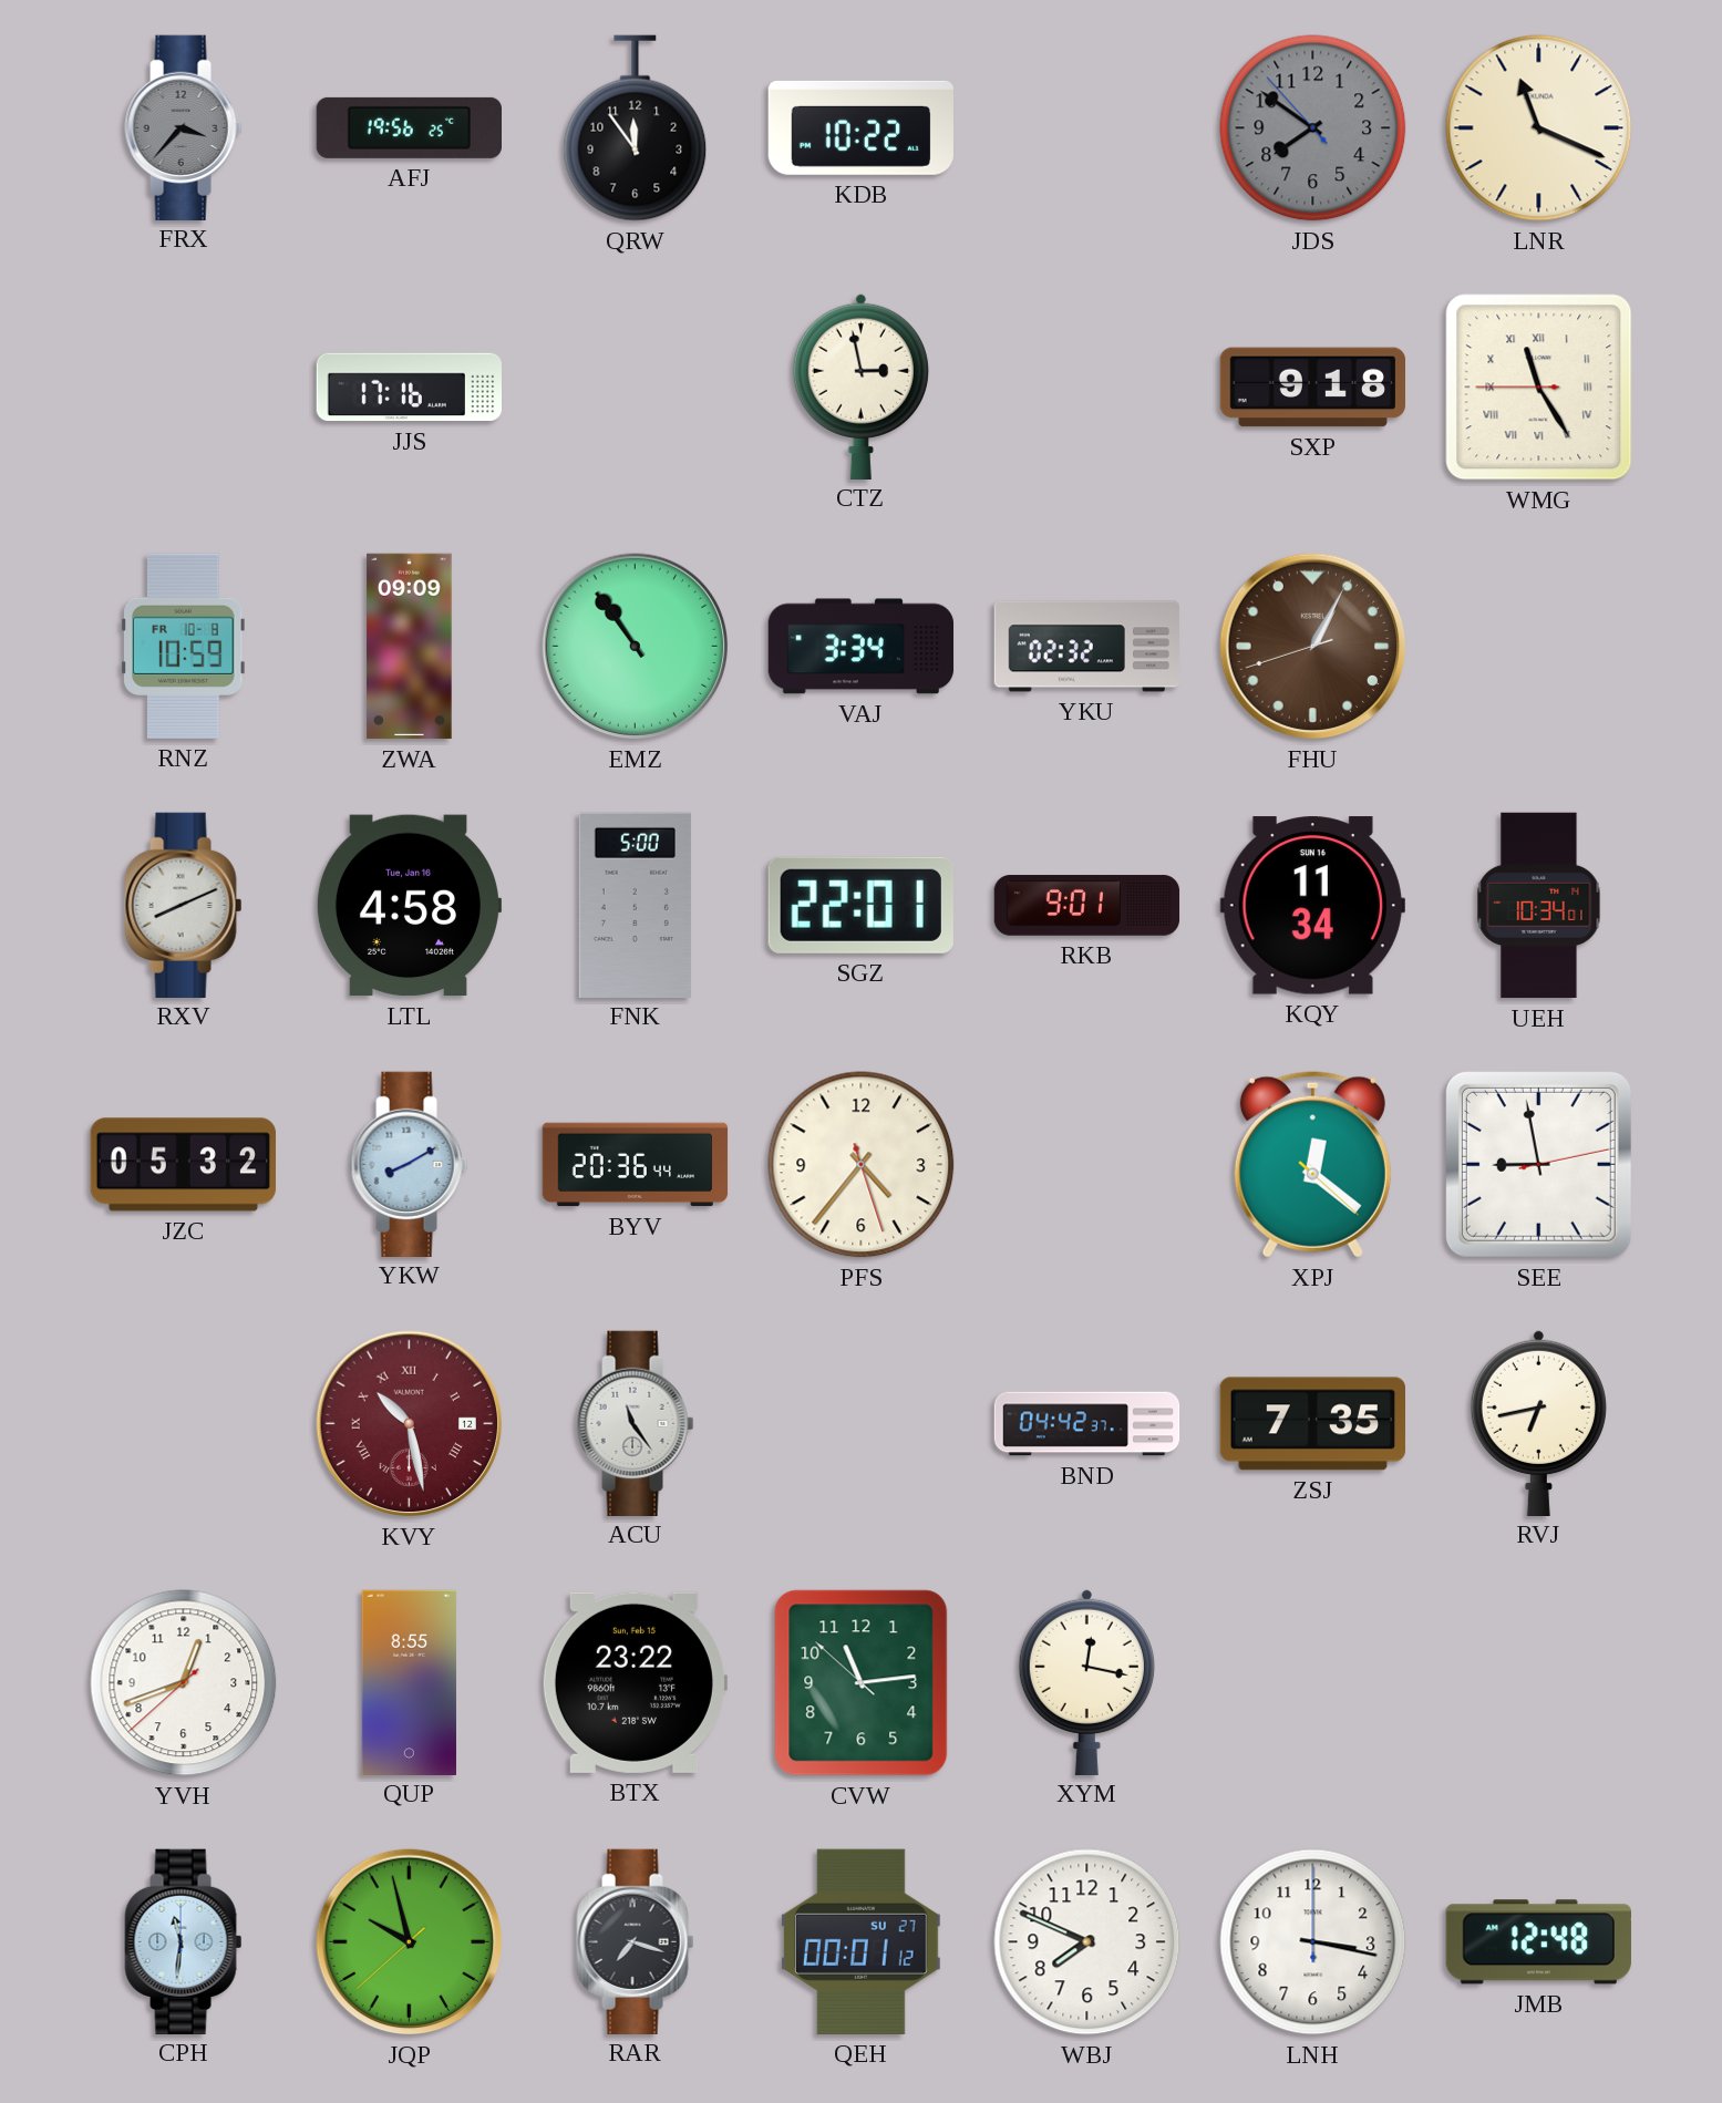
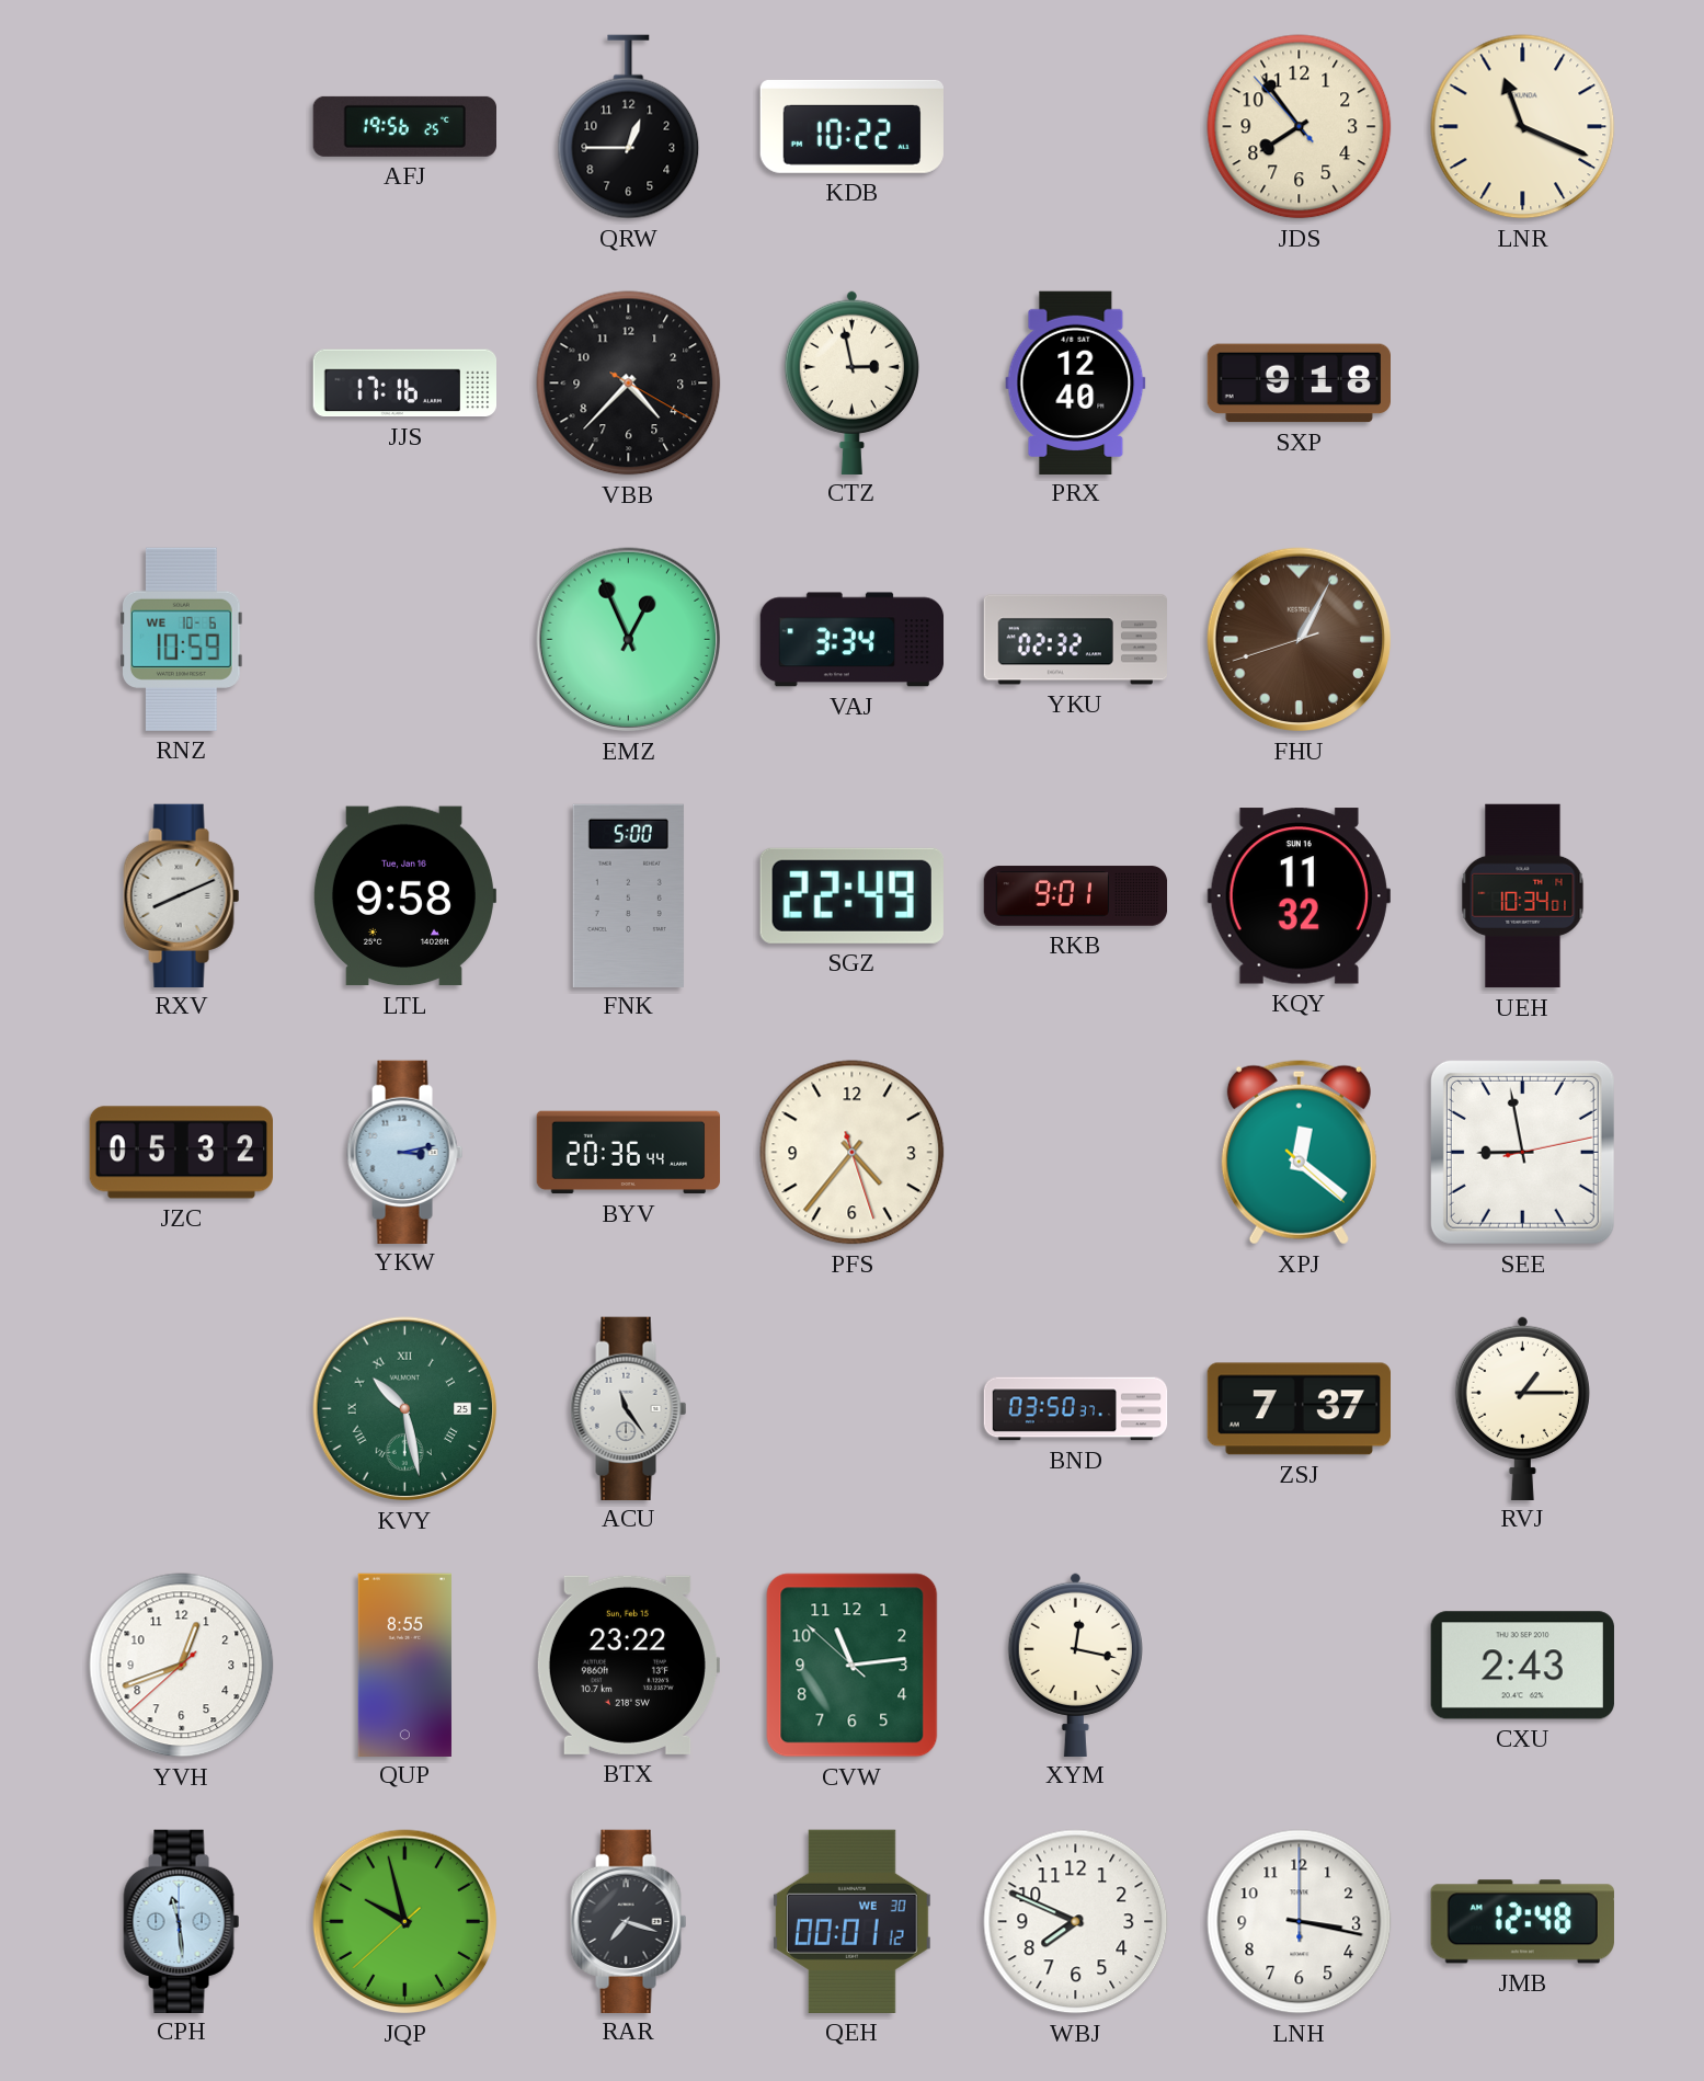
FRX: 3:37 -> none
QRW: 11:54 -> 12:45
JDS: 7:50 -> 7:53
JDS dial: grey -> cream
VBB: none -> 4:37
PRX: none -> 12:40
WMG: 11:24 -> none
RNZ date: FR 10-8 -> WE 10-6
ZWA: 09:09 -> none
EMZ: 10:54 -> 12:56
LTL: 4:58 -> 9:58
SGZ: 22:01 -> 22:49
KQY: 11:34 -> 11:32
YKW: 8:10 -> 3:13
KVY date: 12 -> 25
KVY dial: burgundy -> green
BND: 04:42 -> 03:50
ZSJ: 7:35 -> 7:37
RVJ: 6:43 -> 1:15
CXU: none -> 2:43
CPH: 11:31 -> 11:29
QEH date: SU 27 -> WE 30
